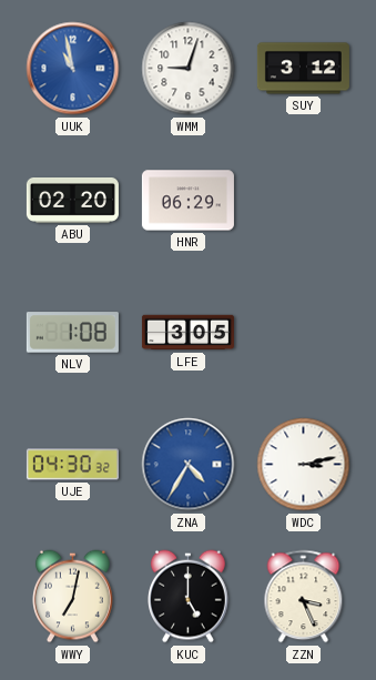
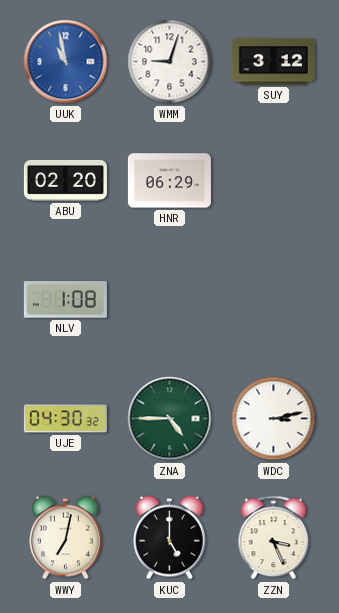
LFE: 3:05 -> none
ZNA: 4:35 -> 4:45
ZNA dial: blue -> green
